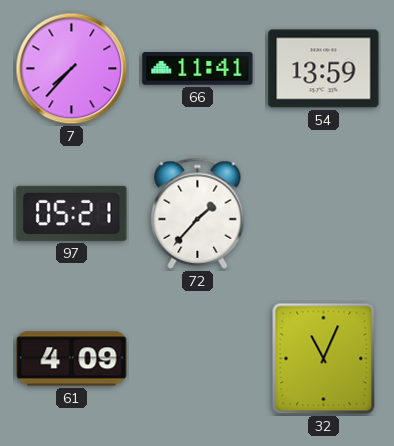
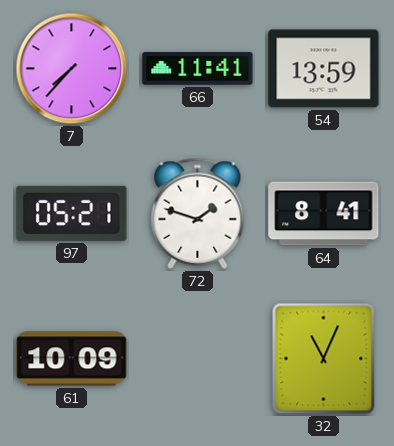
72: 1:37 -> 1:48
64: none -> 8:41
61: 4:09 -> 10:09
